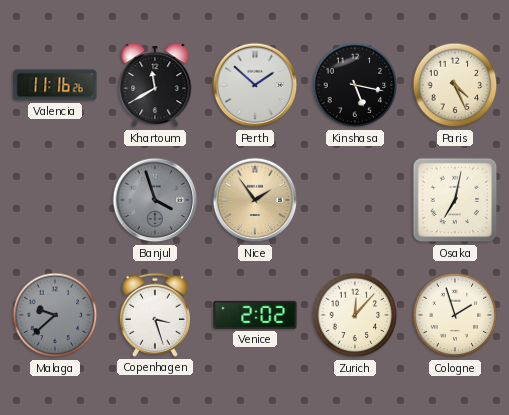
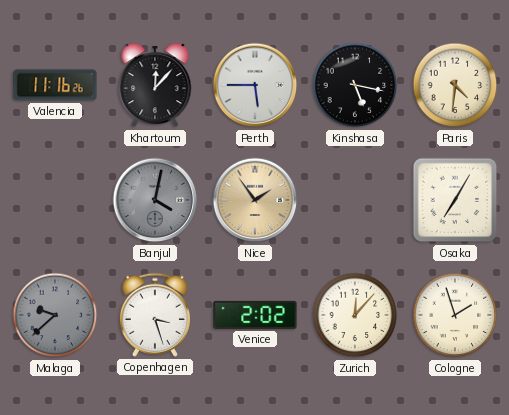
Khartoum: 11:40 -> 12:07
Perth: 1:52 -> 5:45
Paris: 4:26 -> 4:31
Banjul: 3:57 -> 4:02
Osaka: 7:02 -> 7:05
